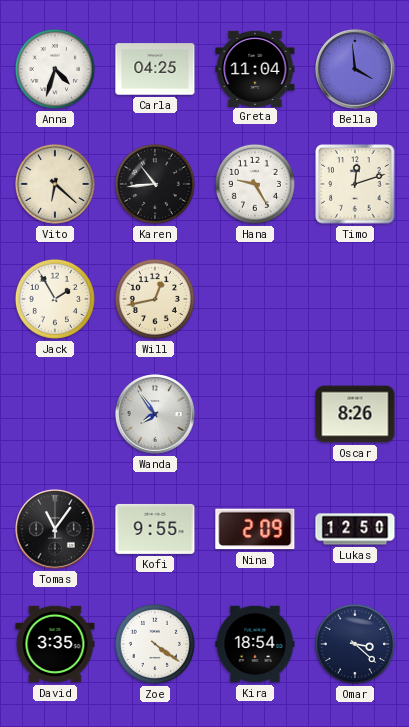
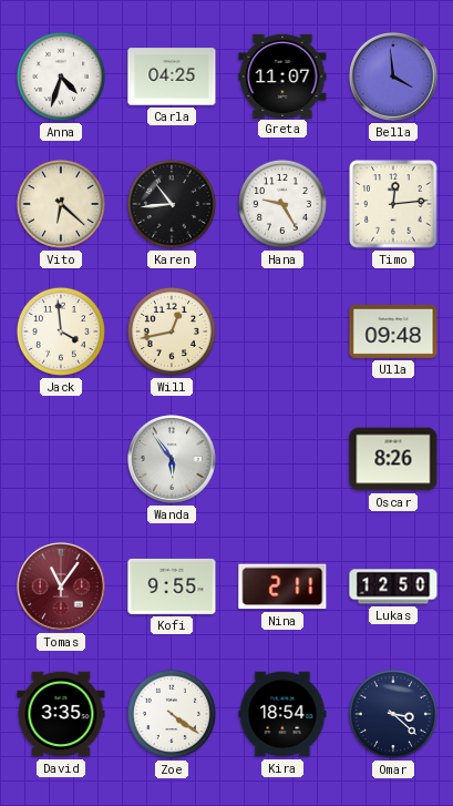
Greta: 11:04 -> 11:07
Timo: 12:12 -> 12:14
Jack: 1:55 -> 3:59
Ulla: none -> 09:48
Wanda: 7:54 -> 5:54
Tomas dial: black -> burgundy
Nina: 2:09 -> 2:11
